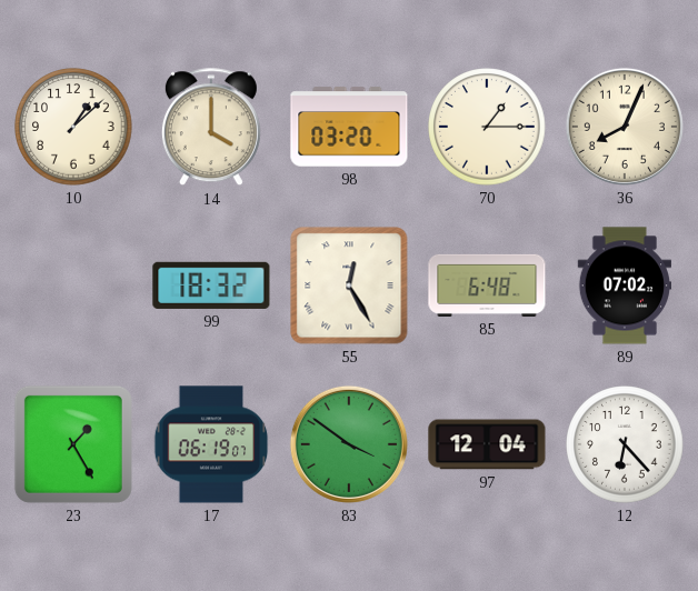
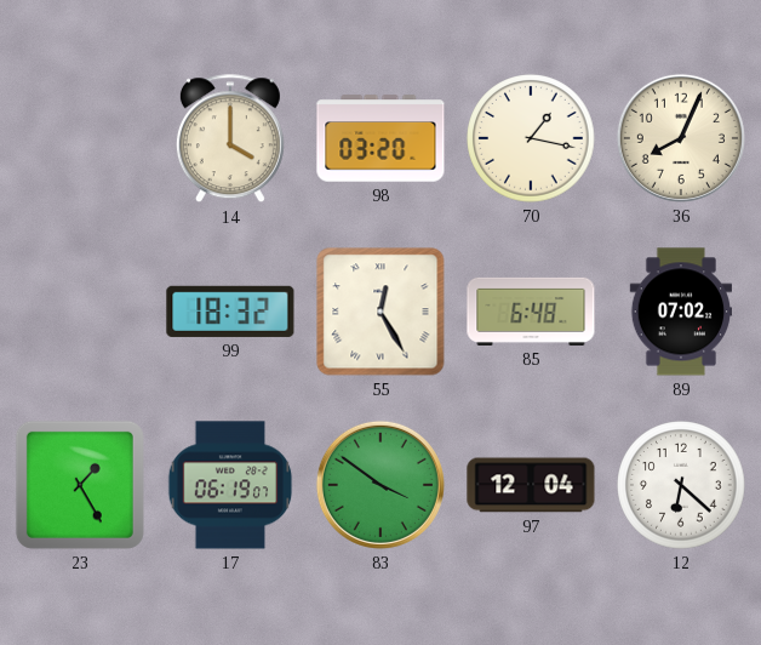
10: 1:08 -> none
70: 1:15 -> 1:17
12: 6:23 -> 6:22
